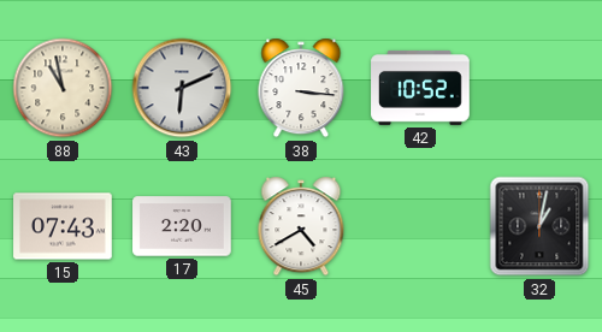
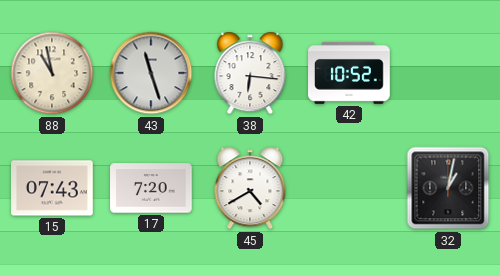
43: 6:11 -> 11:27
38: 3:16 -> 6:16
17: 2:20 -> 7:20
